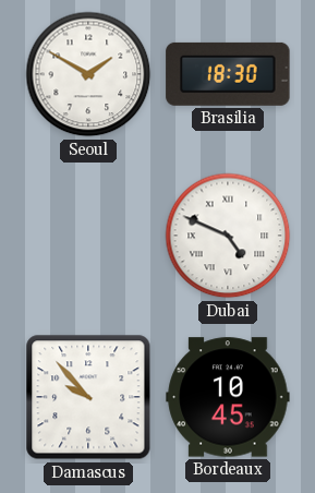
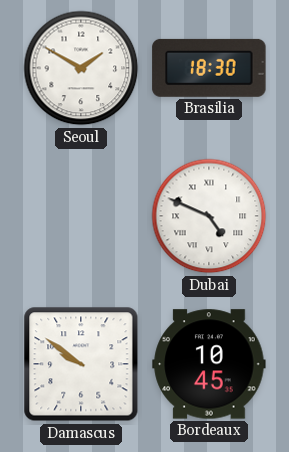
Damascus: 9:53 -> 9:51
